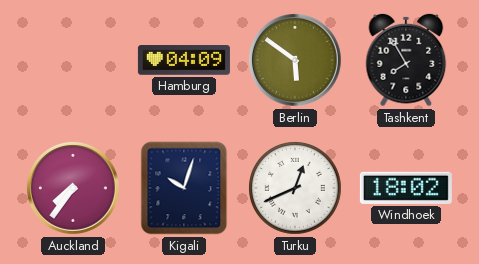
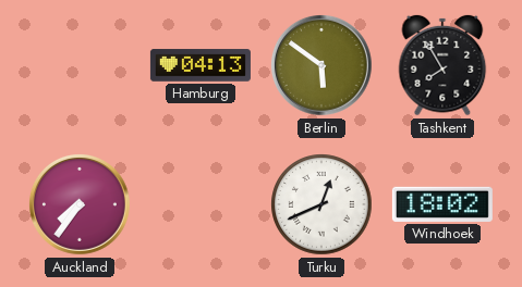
Hamburg: 04:09 -> 04:13
Kigali: 10:03 -> none
